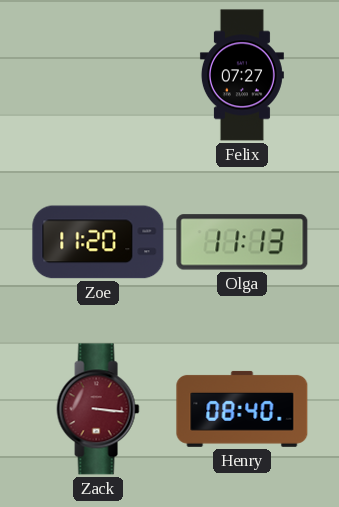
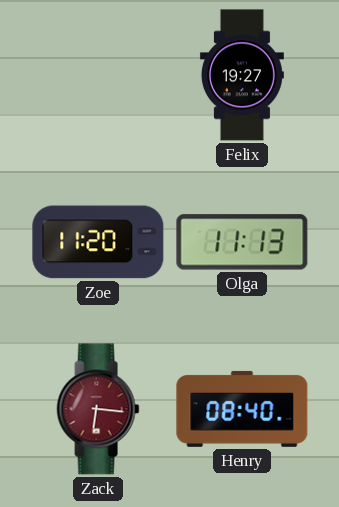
Felix: 07:27 -> 19:27
Zack: 3:16 -> 6:16
